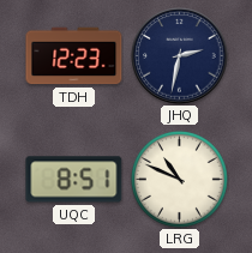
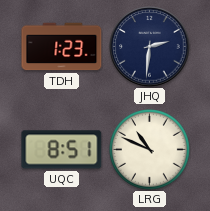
TDH: 12:23 -> 1:23
JHQ: 2:32 -> 2:31
